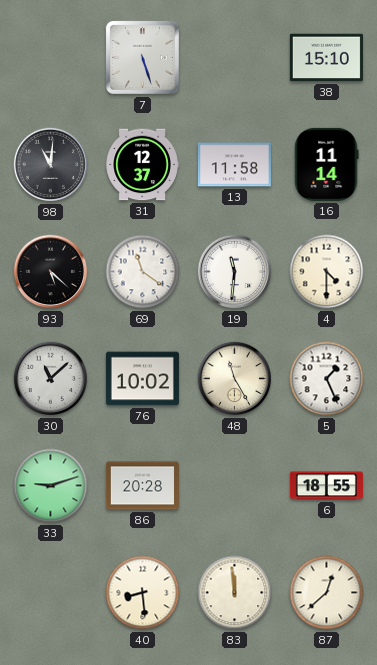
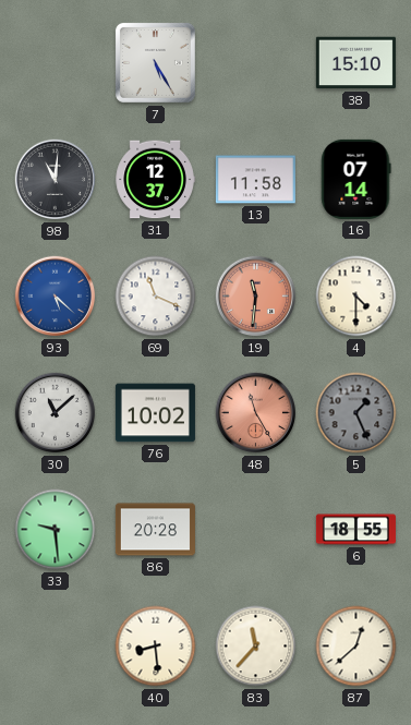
7: 5:27 -> 5:25
16: 11:14 -> 07:14
93 dial: black -> blue
69: 11:21 -> 11:19
19 dial: white -> salmon
48 dial: cream -> salmon
5 dial: white -> grey
33: 9:12 -> 9:29
83: 11:59 -> 11:37
